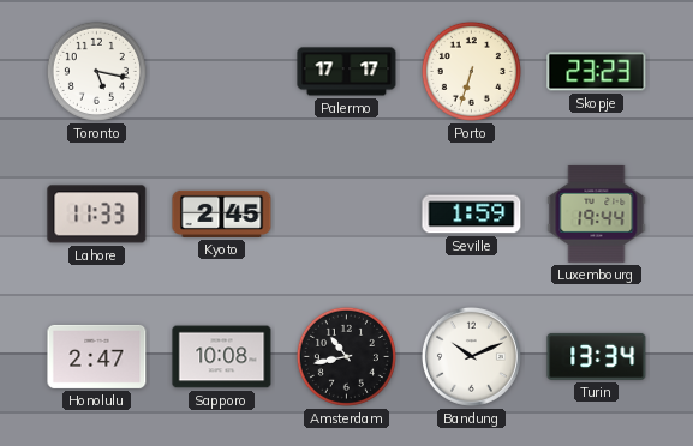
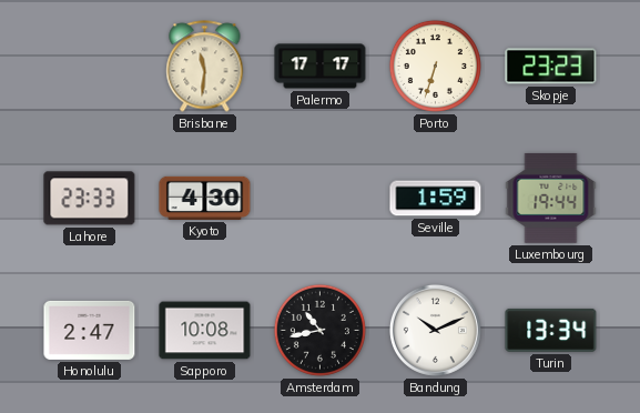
Toronto: 5:17 -> none
Brisbane: none -> 11:31
Lahore: 11:33 -> 23:33
Kyoto: 2:45 -> 4:30
